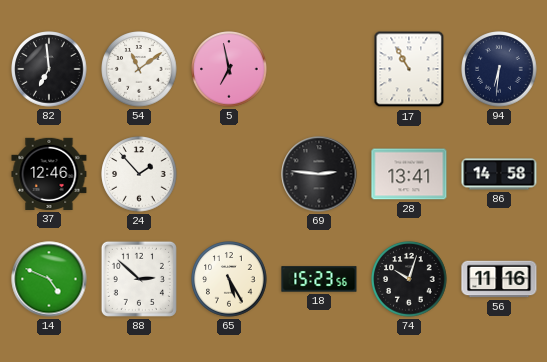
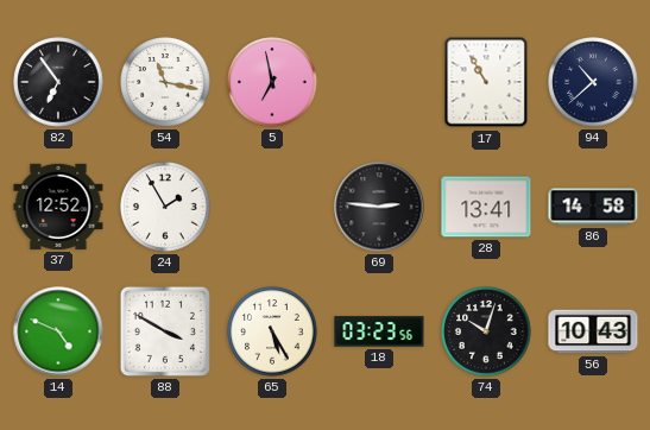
82: 6:59 -> 6:54
54: 11:09 -> 11:17
94: 6:31 -> 10:38
37: 12:46 -> 12:52
24: 1:53 -> 1:55
88: 2:52 -> 3:50
18: 15:23 -> 03:23
56: 11:16 -> 10:43
